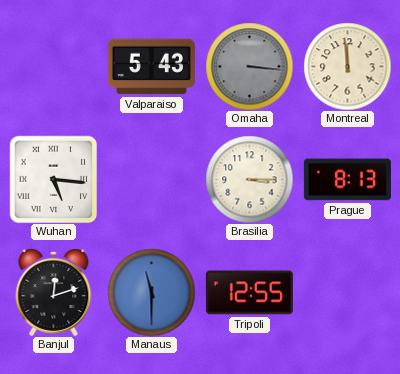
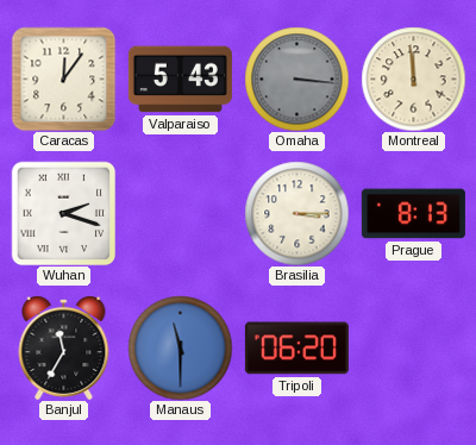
Caracas: none -> 12:06
Wuhan: 5:16 -> 2:18
Banjul: 12:12 -> 11:35
Tripoli: 12:55 -> 06:20
